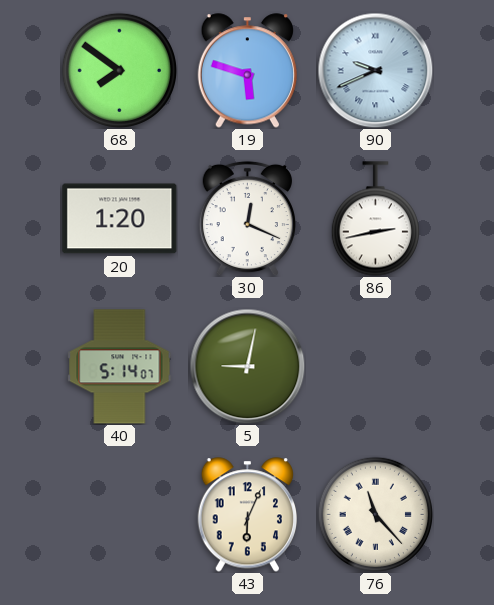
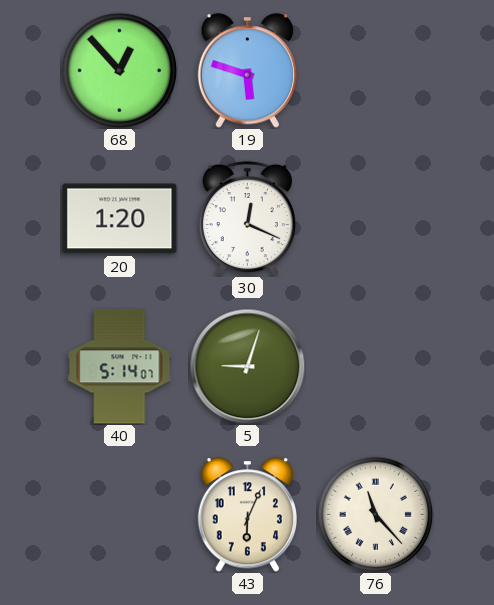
68: 7:51 -> 12:53
90: 9:41 -> none
86: 2:43 -> none
5: 9:02 -> 9:03
